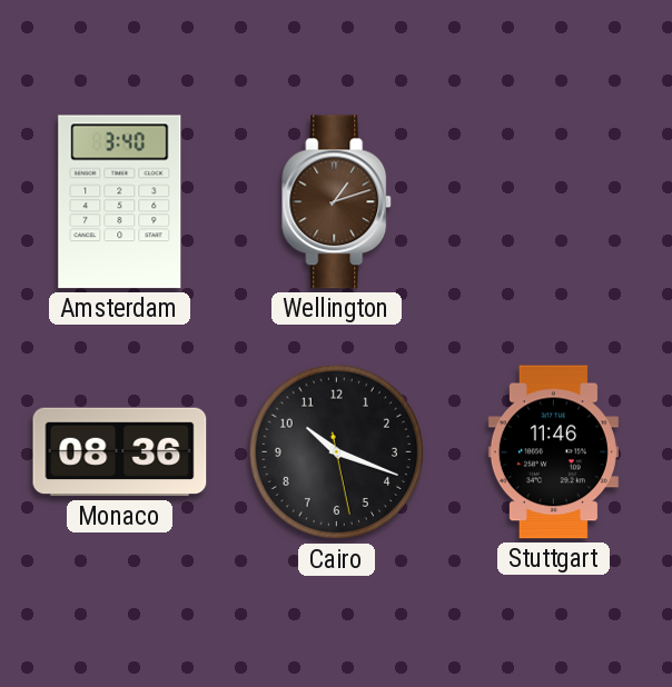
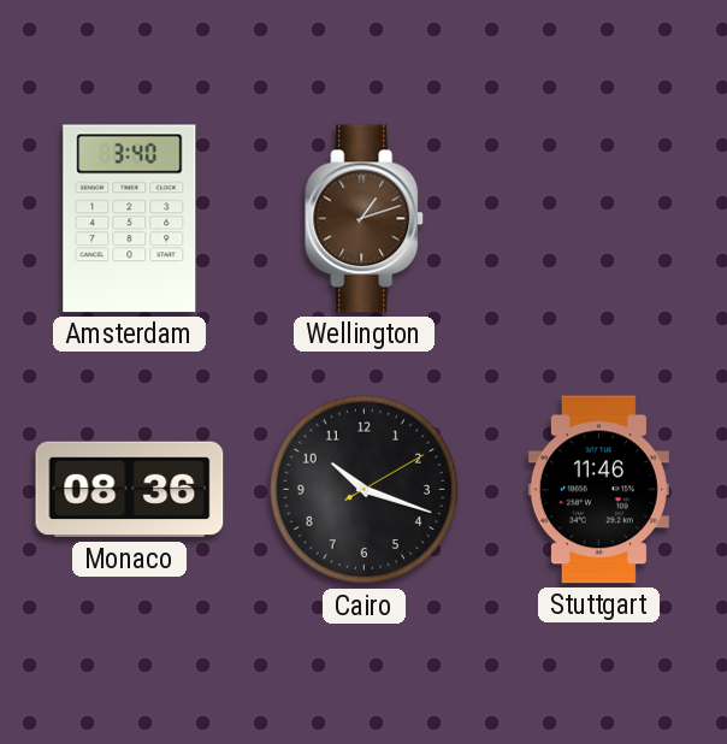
Cairo: 10:18:28 -> 10:18:10
